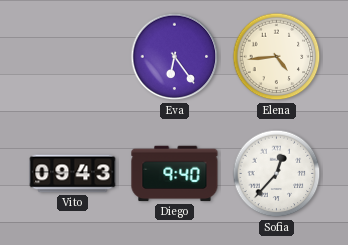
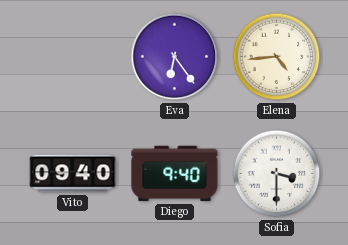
Vito: 09:43 -> 09:40
Sofia: 12:37 -> 3:30
